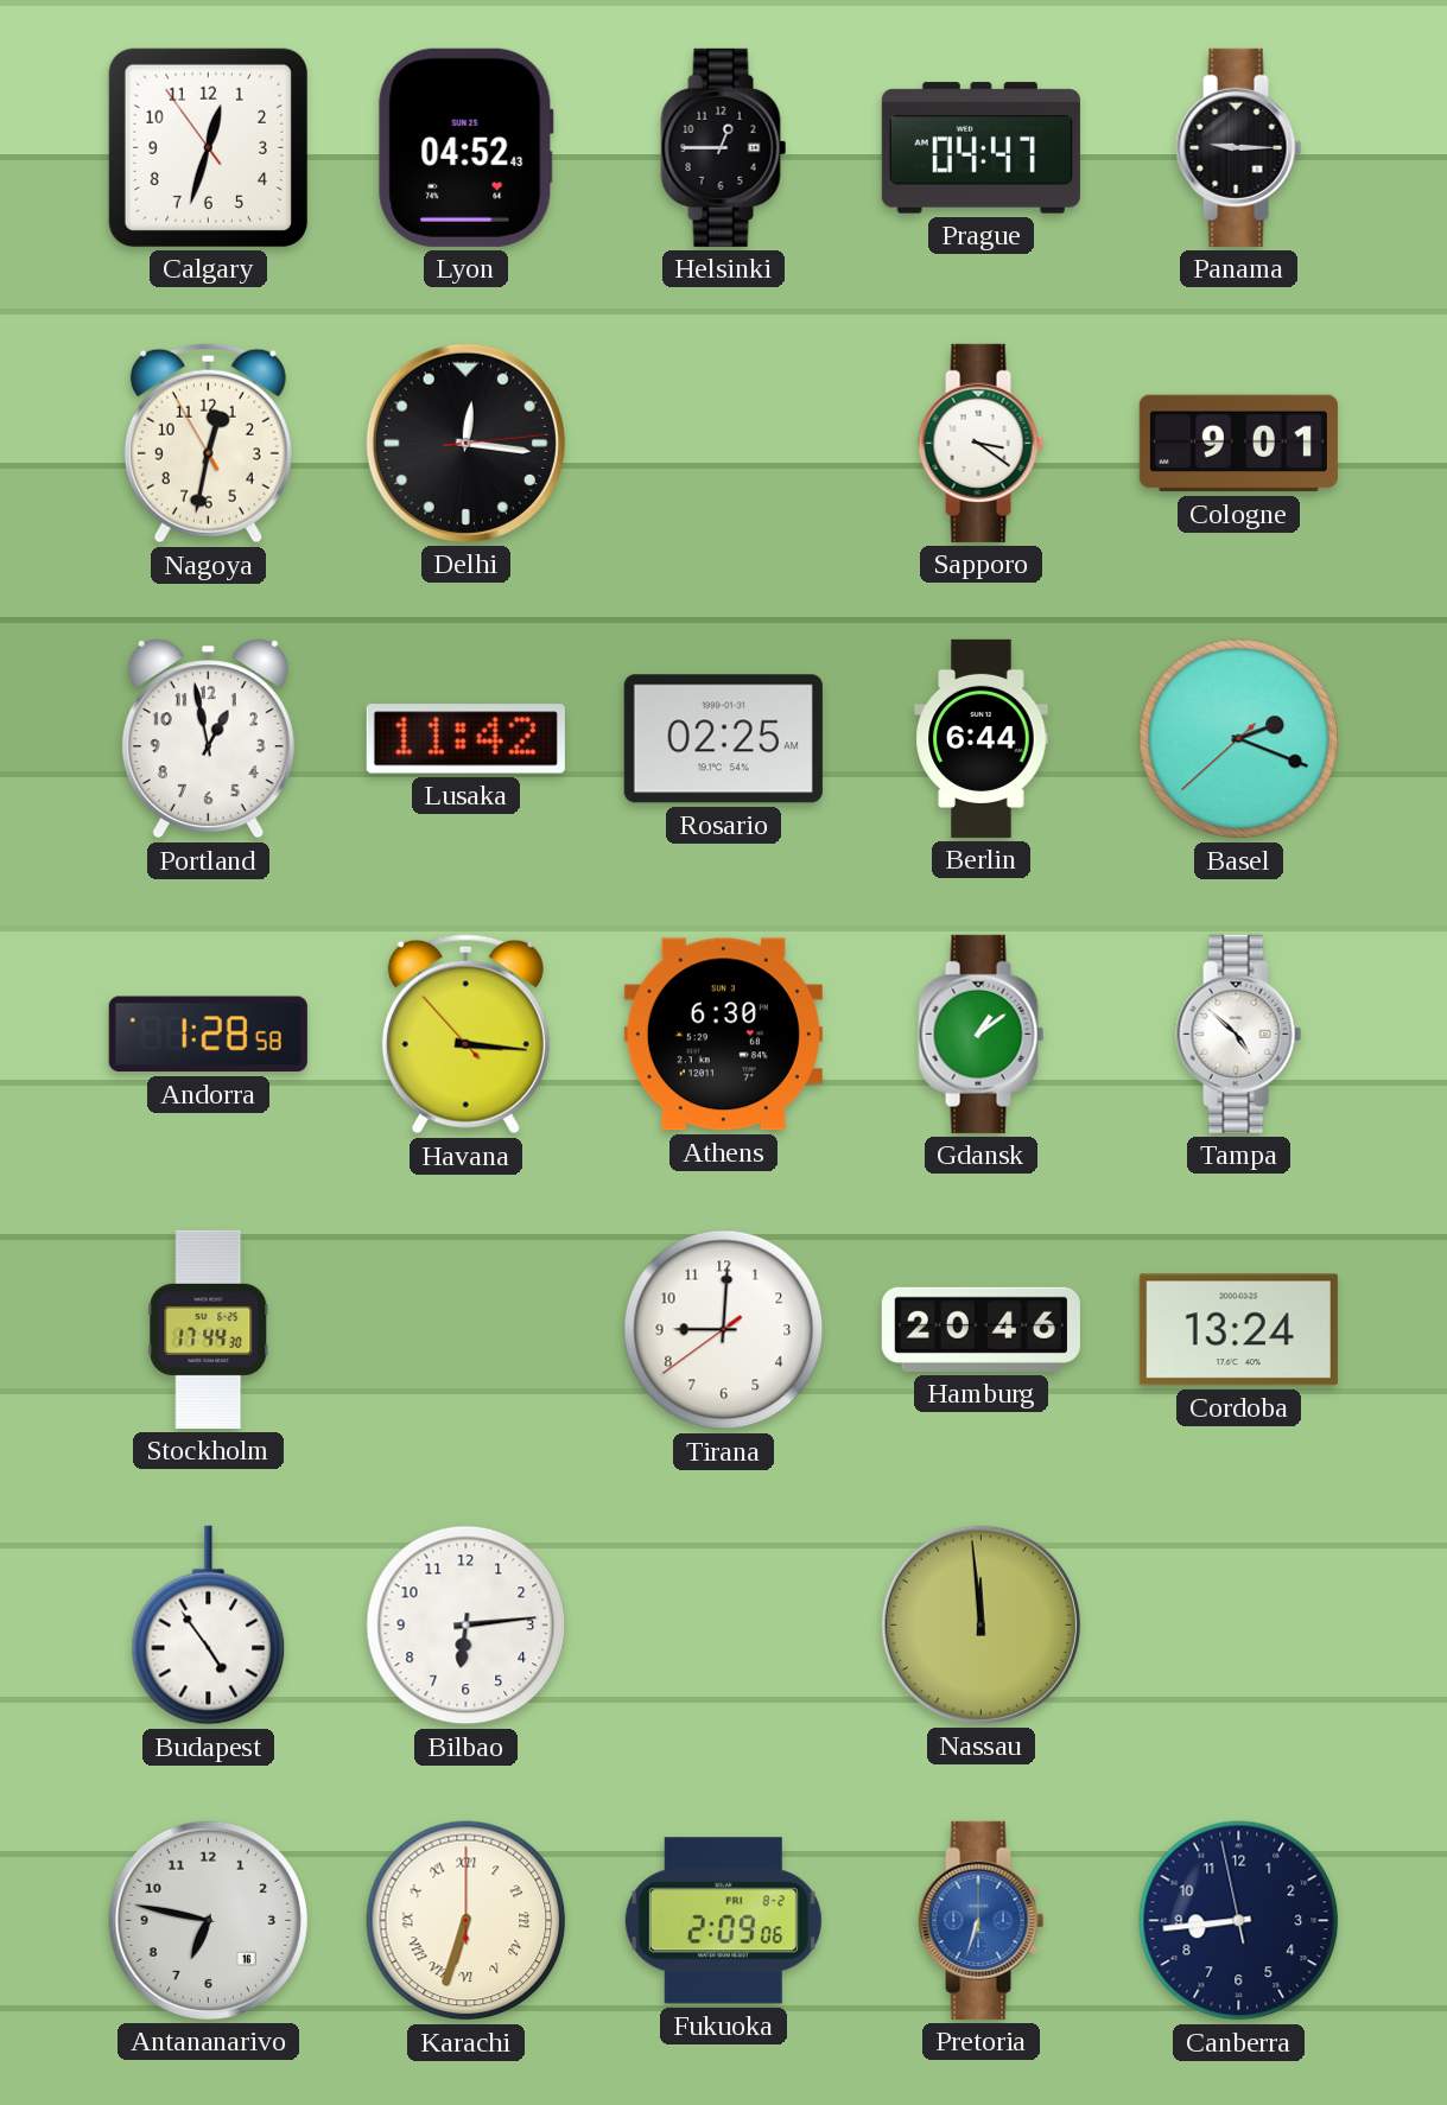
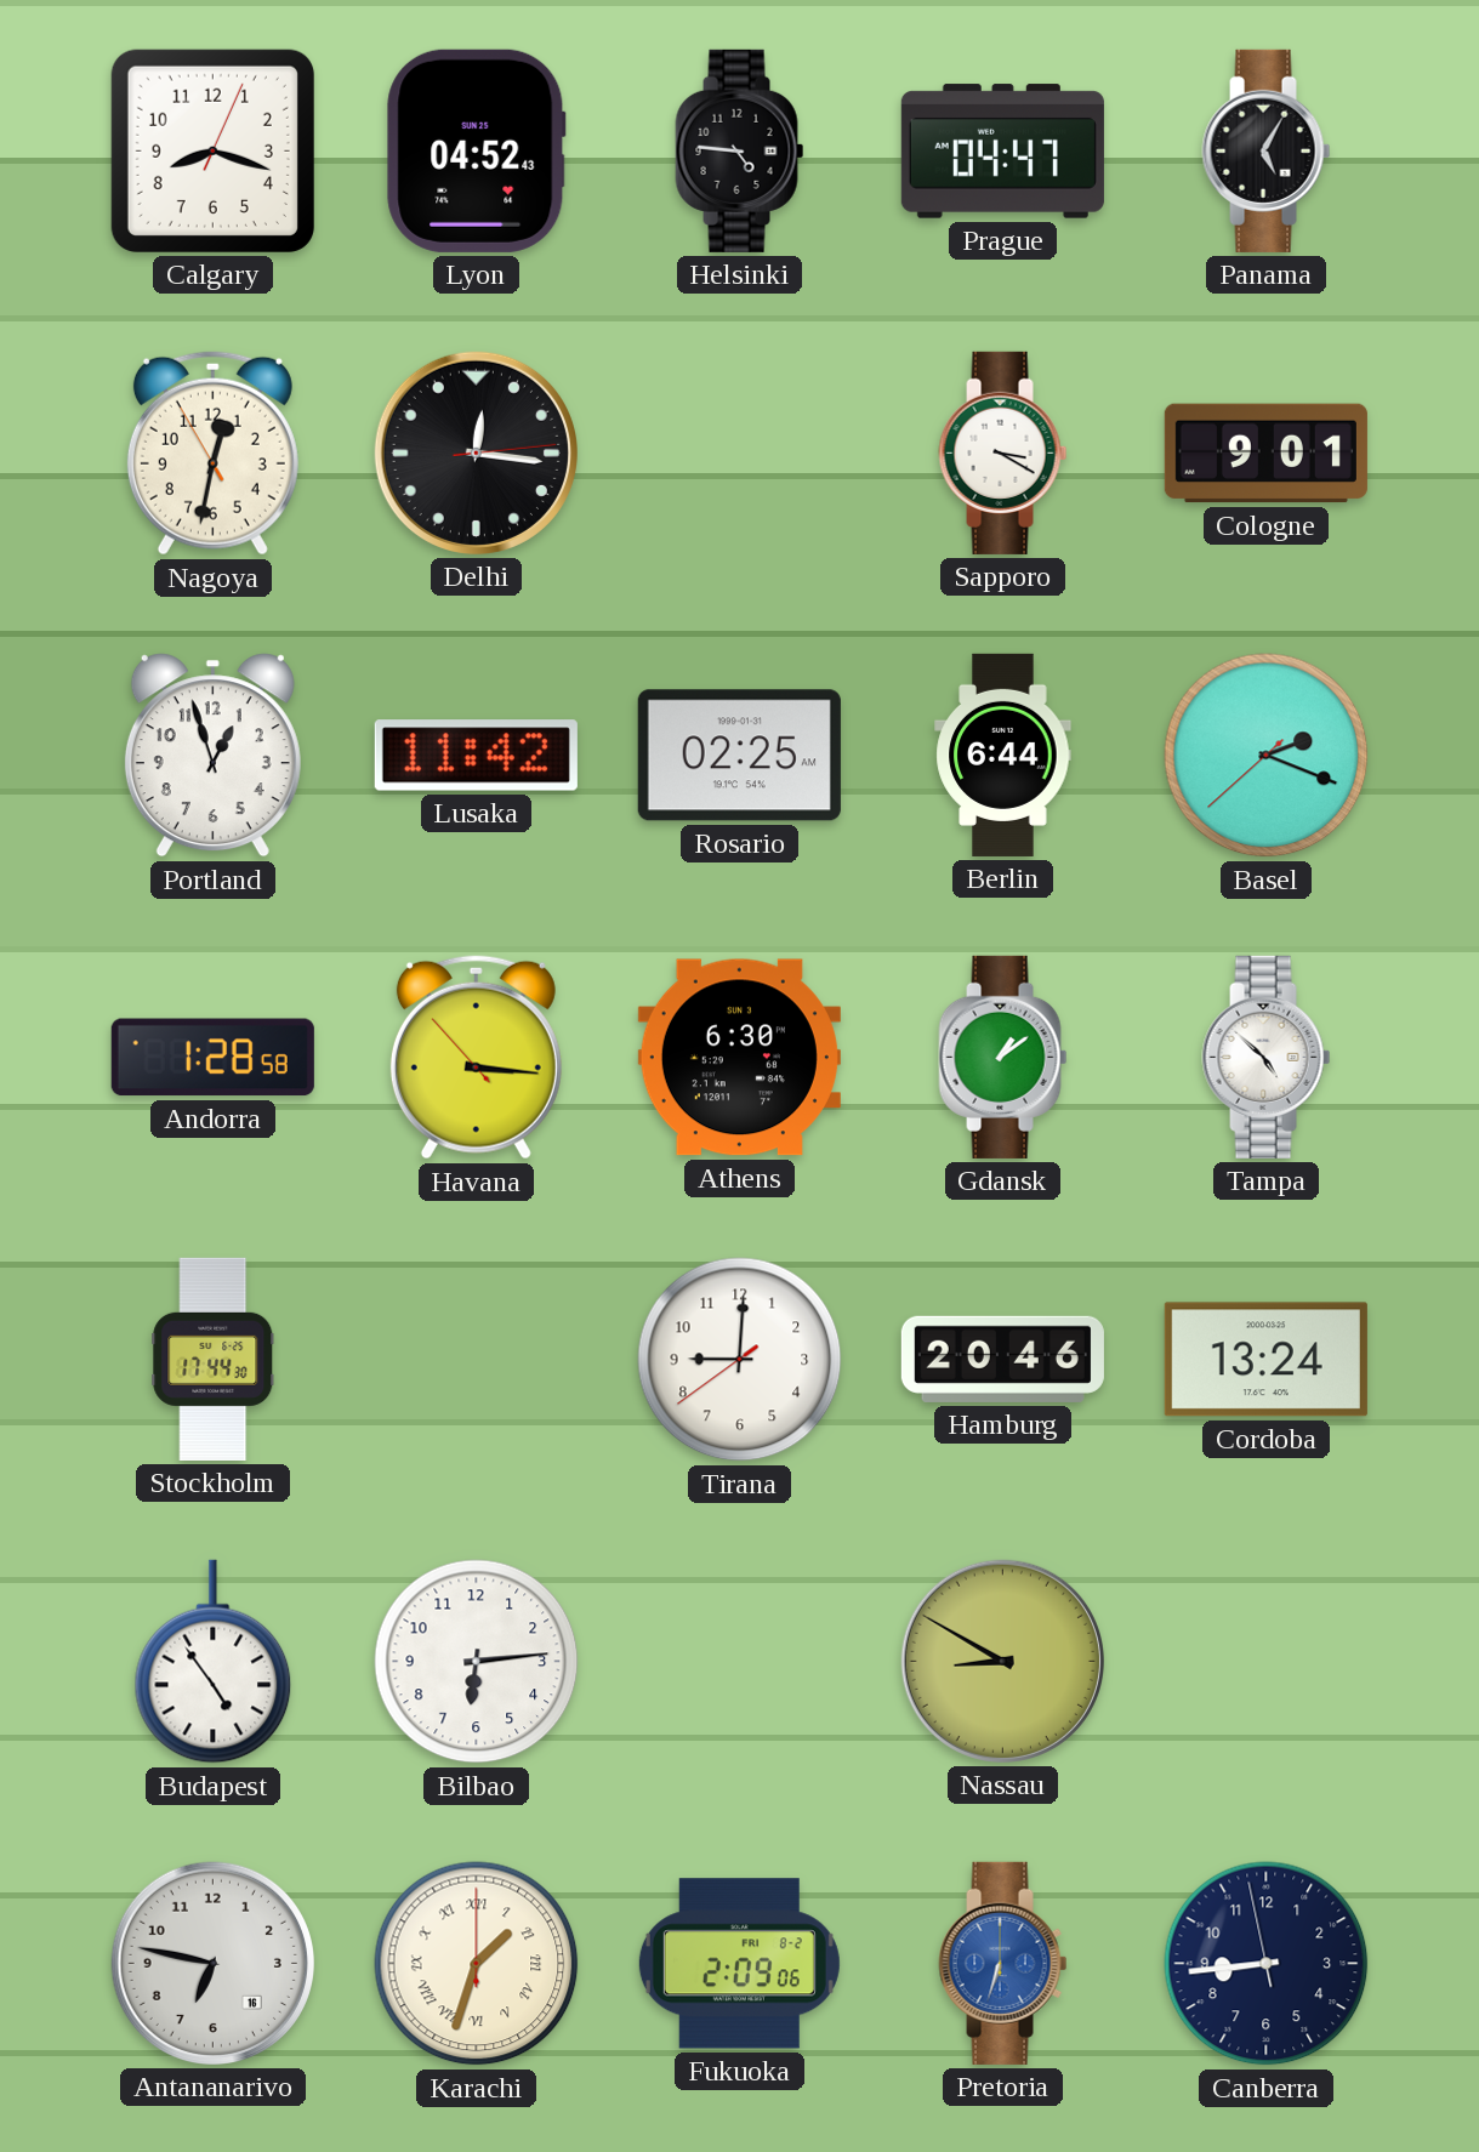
Calgary: 12:32 -> 8:18
Helsinki: 12:45 -> 4:46
Panama: 9:15 -> 5:05
Sapporo: 3:21 -> 3:20
Portland: 12:58 -> 12:57
Nassau: 11:59 -> 8:50
Karachi: 6:33 -> 1:33
